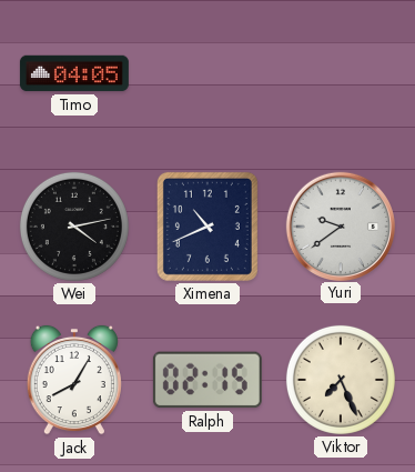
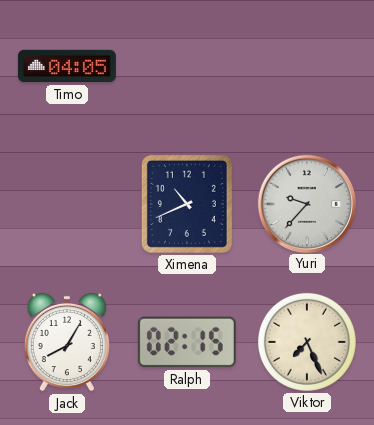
Wei: 4:13 -> none
Yuri: 9:39 -> 9:37
